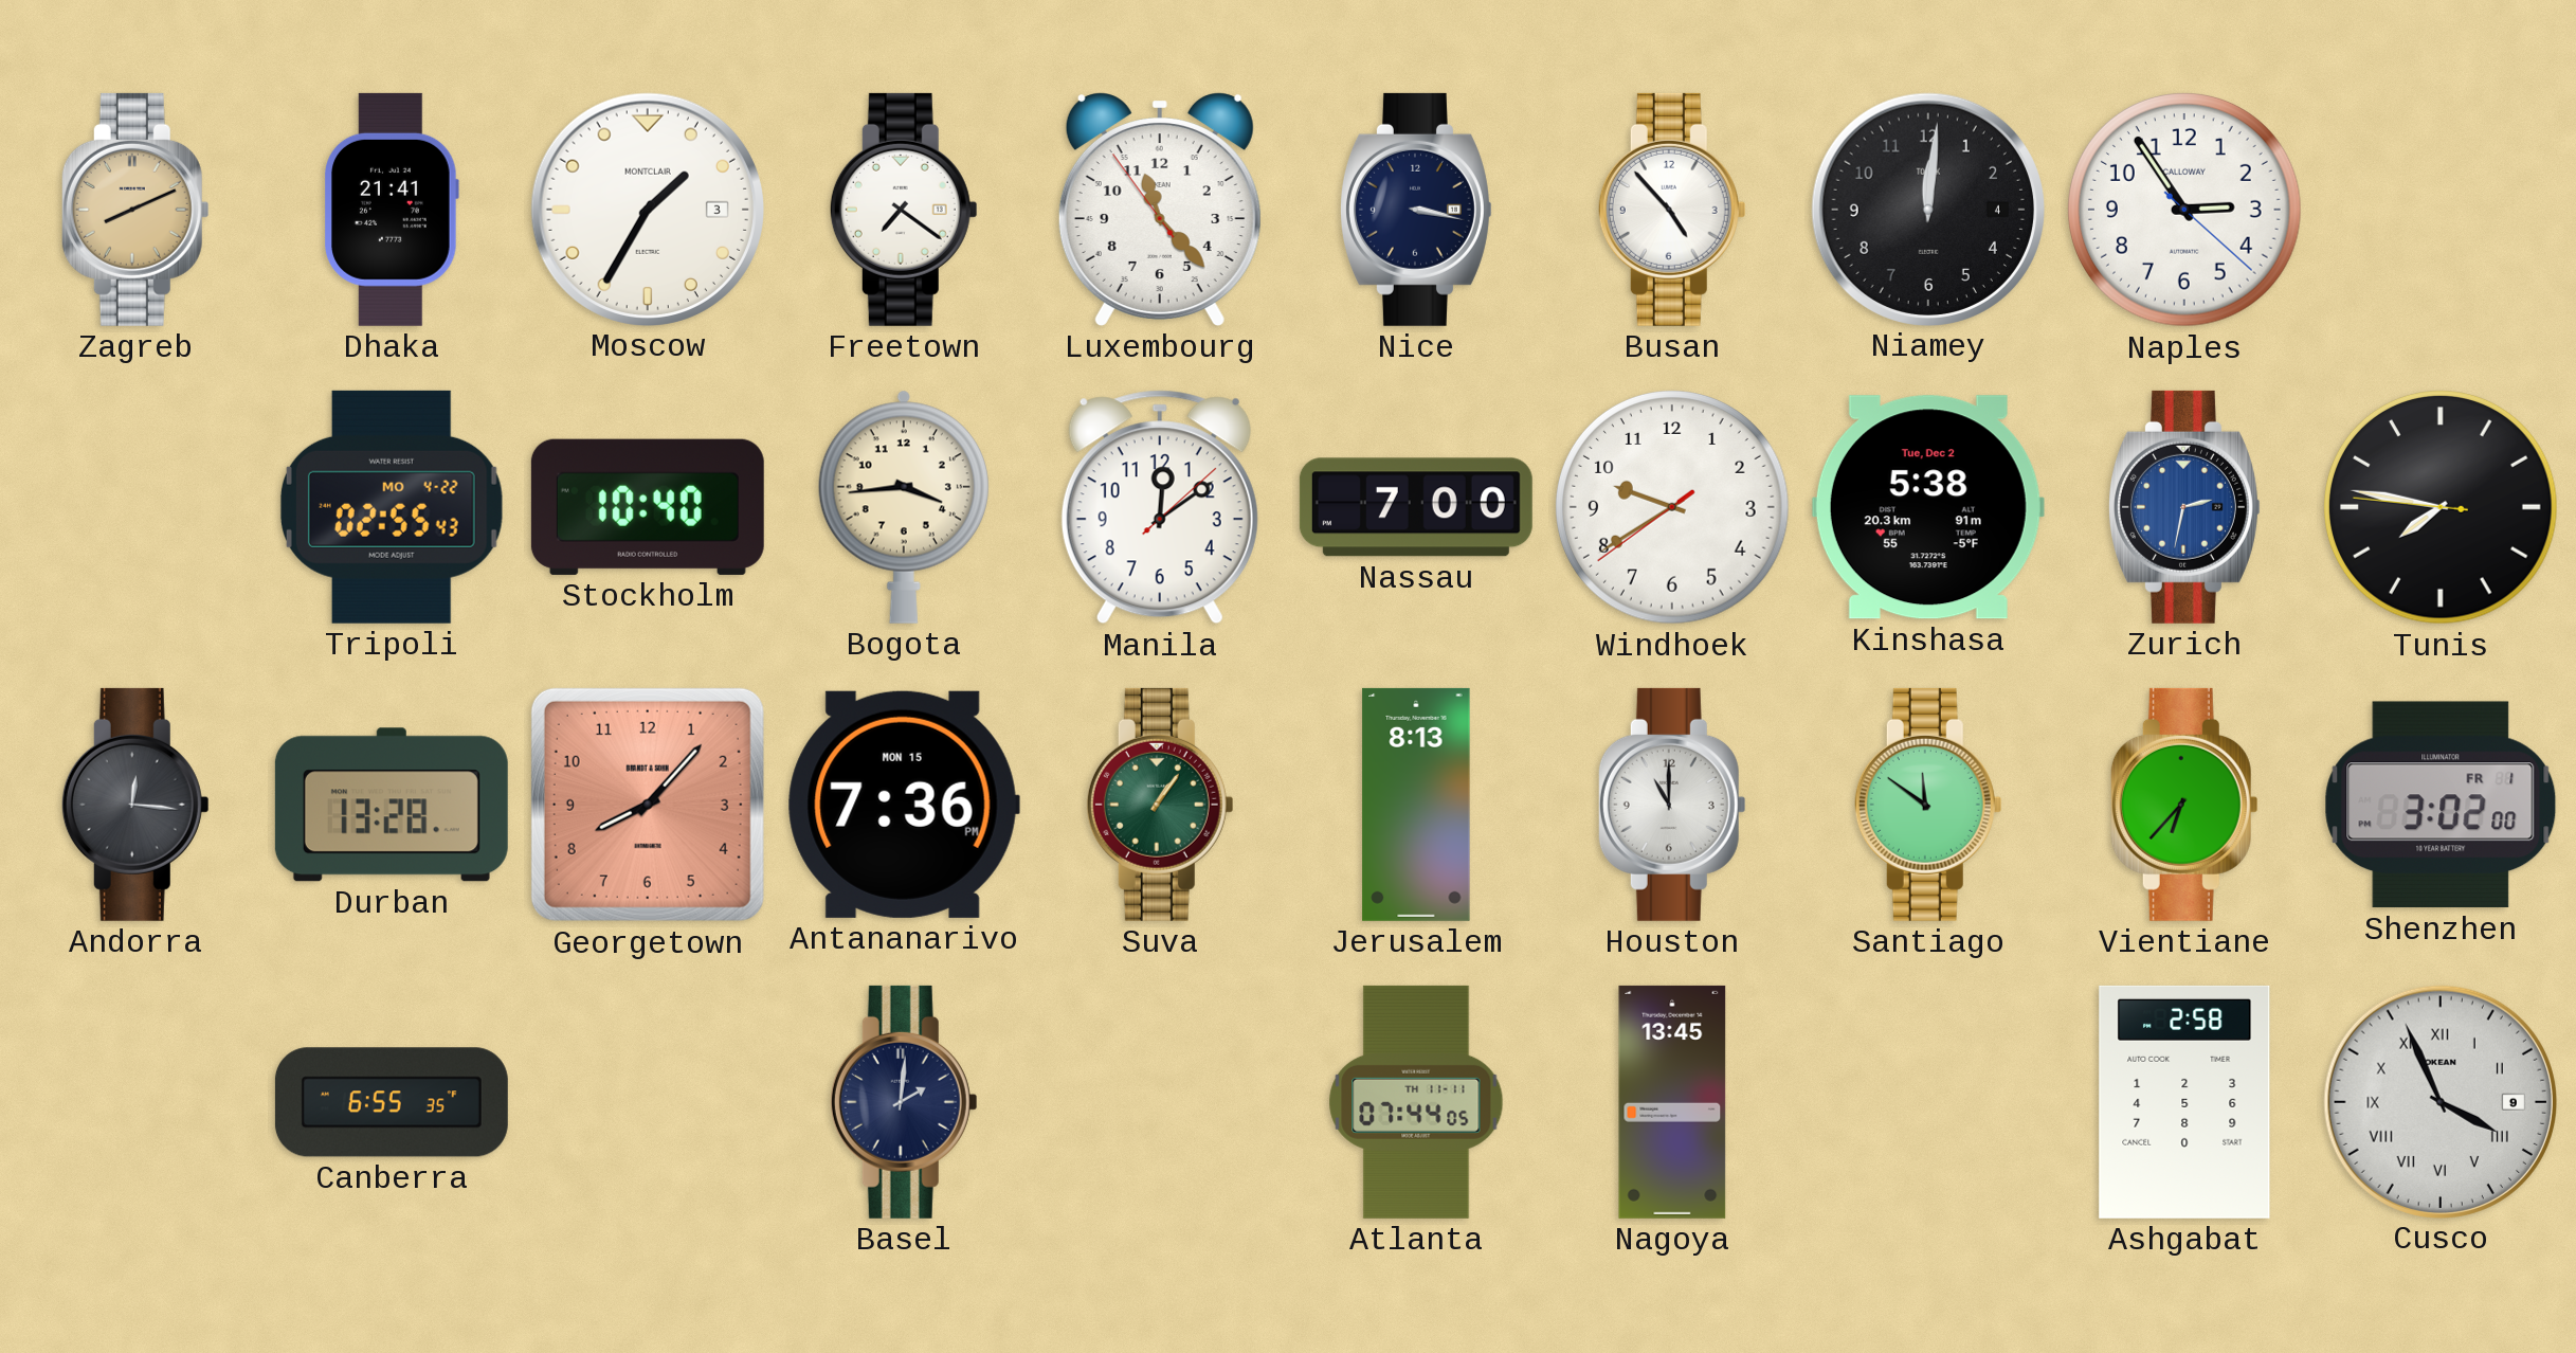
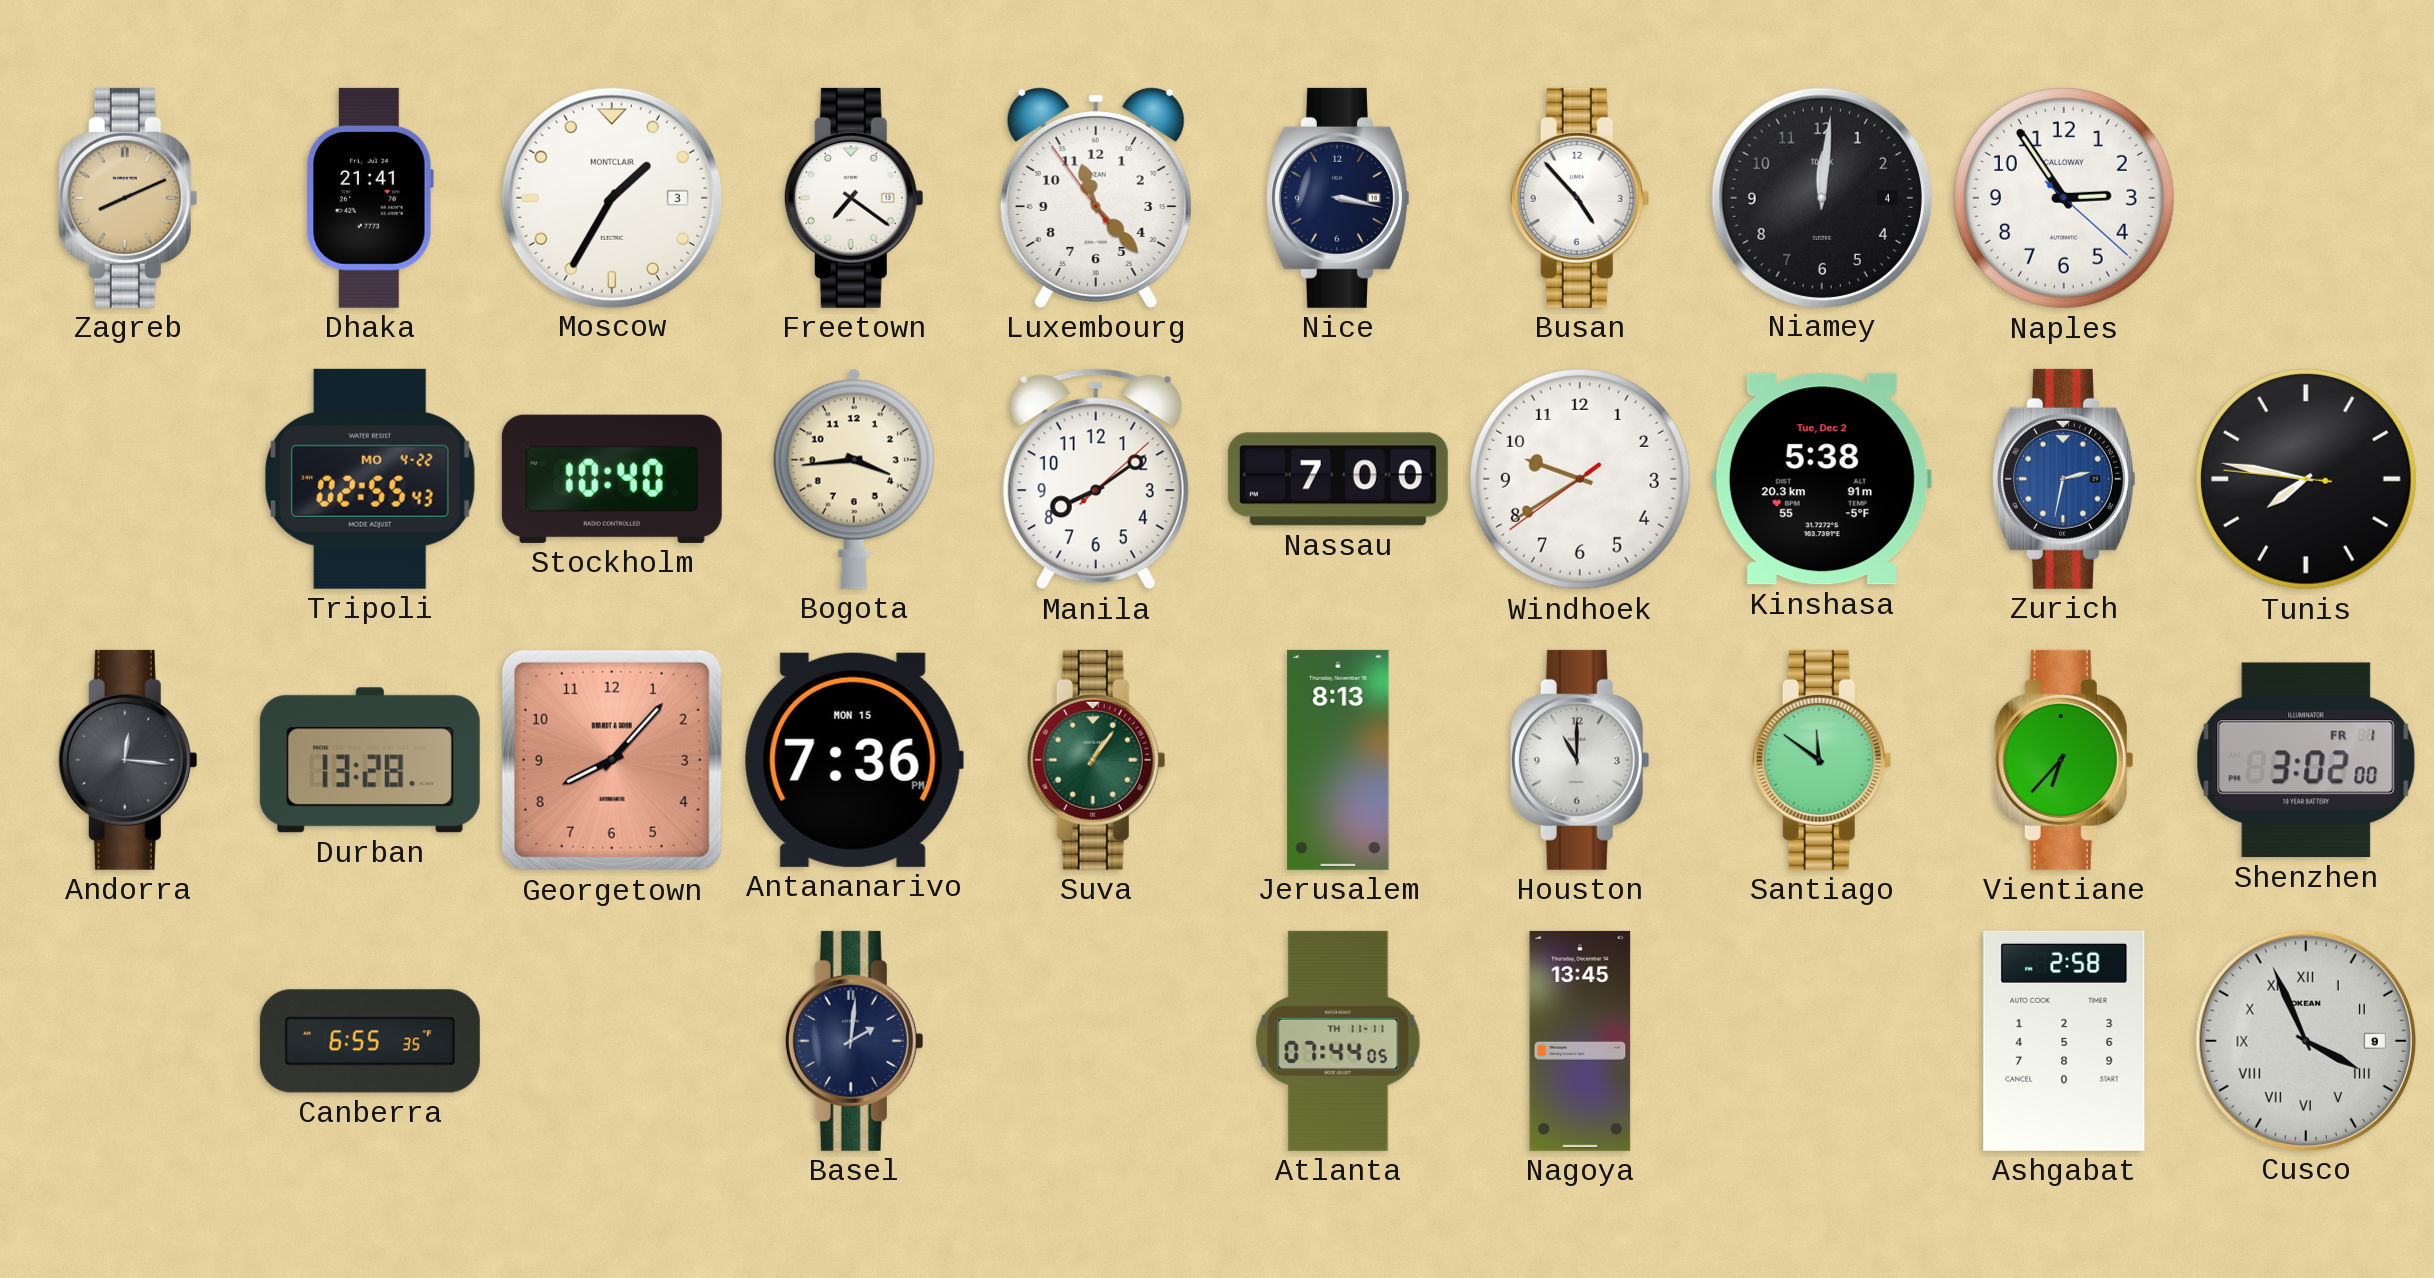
Manila: 12:09 -> 8:09
